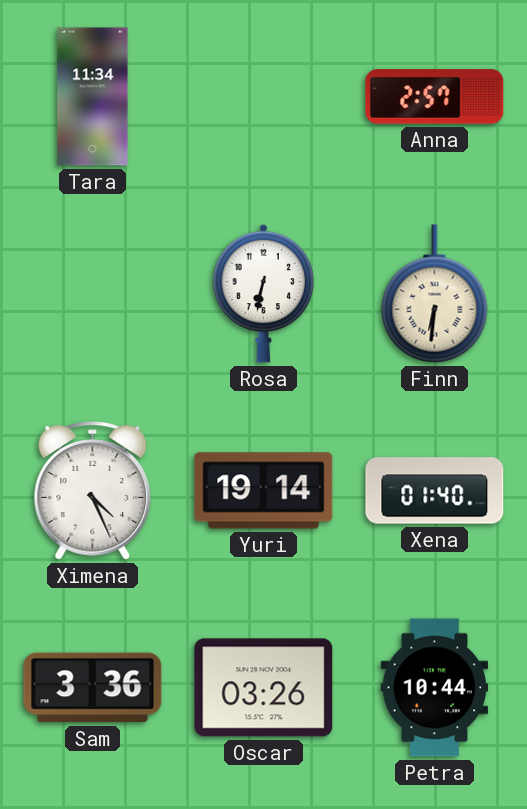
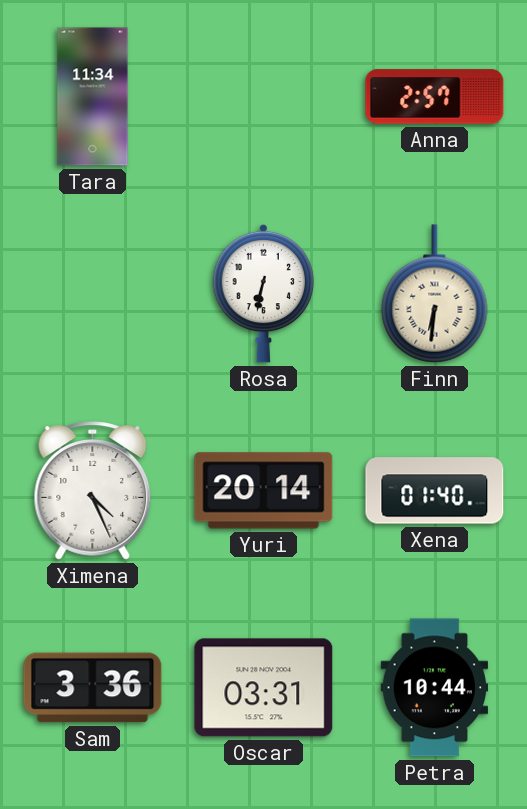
Yuri: 19:14 -> 20:14
Oscar: 03:26 -> 03:31
